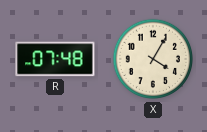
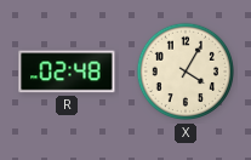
R: 07:48 -> 02:48
